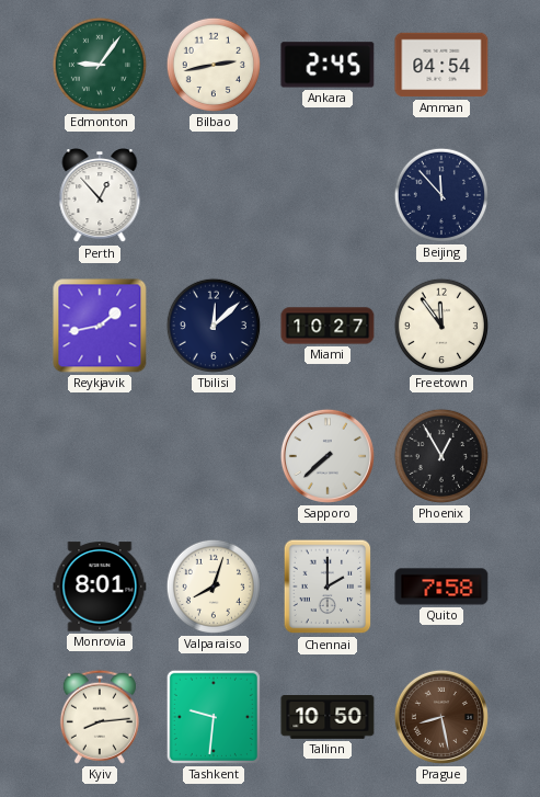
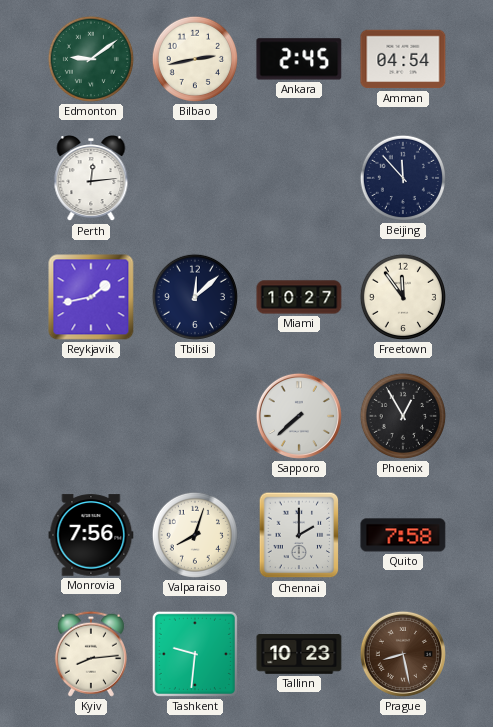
Edmonton: 9:06 -> 9:09
Perth: 12:53 -> 12:14
Monrovia: 8:01 -> 7:56
Tallinn: 10:50 -> 10:23
